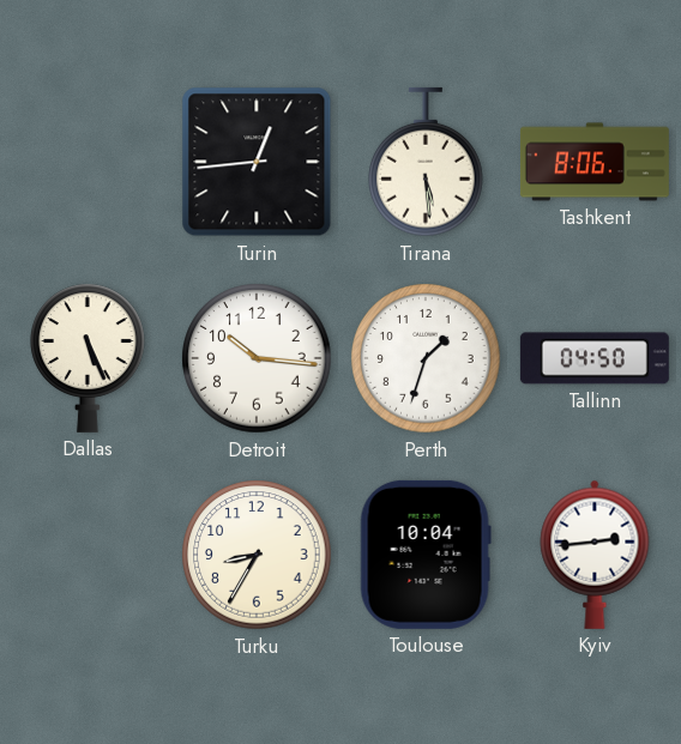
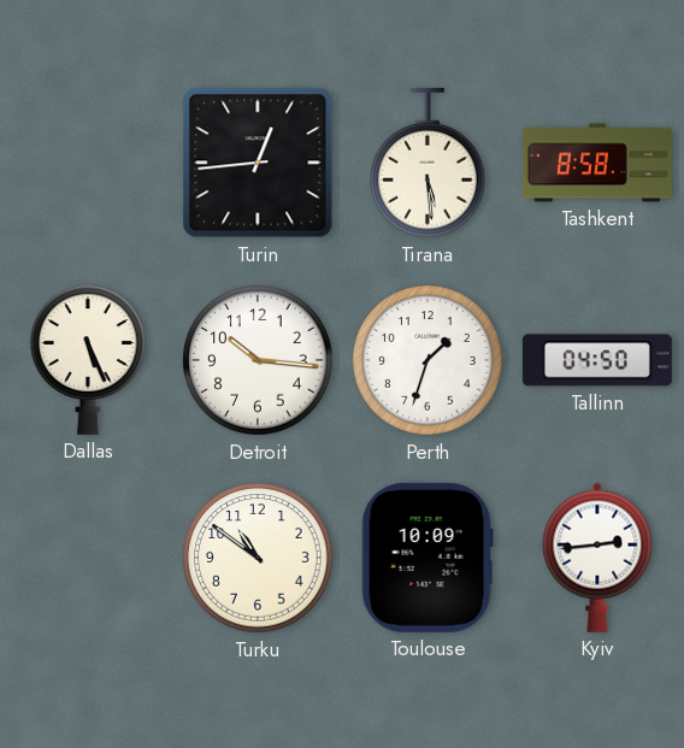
Tashkent: 8:06 -> 8:58
Turku: 8:35 -> 10:51
Toulouse: 10:04 -> 10:09
